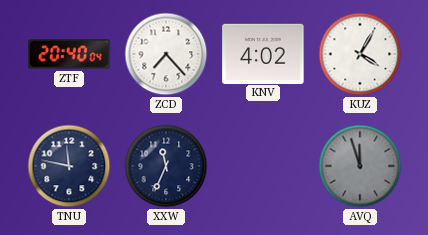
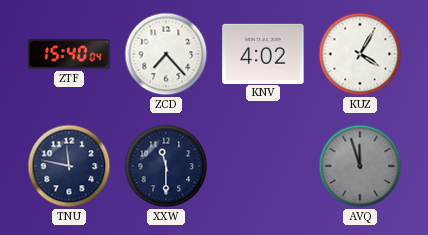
ZTF: 20:40 -> 15:40
XXW: 11:34 -> 11:30
